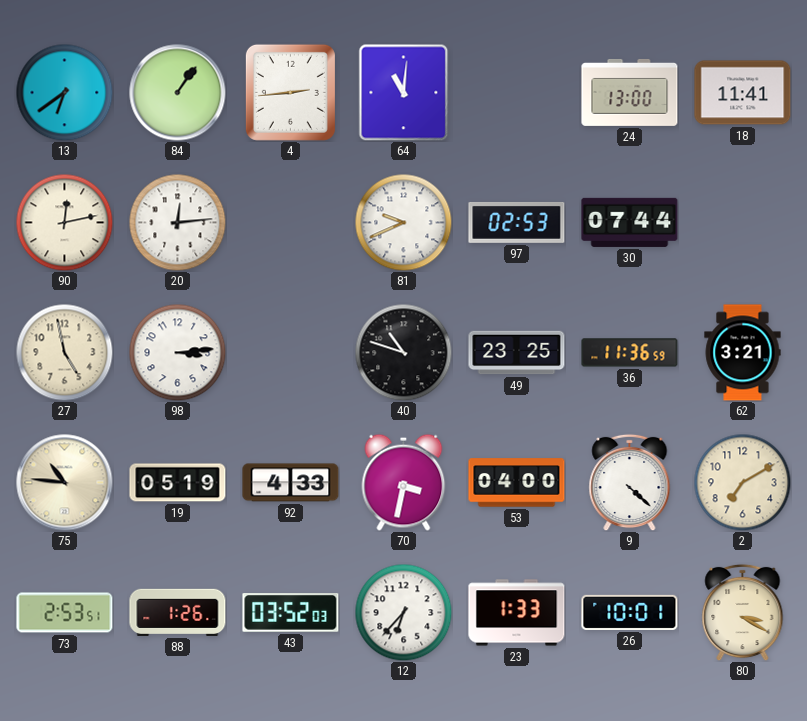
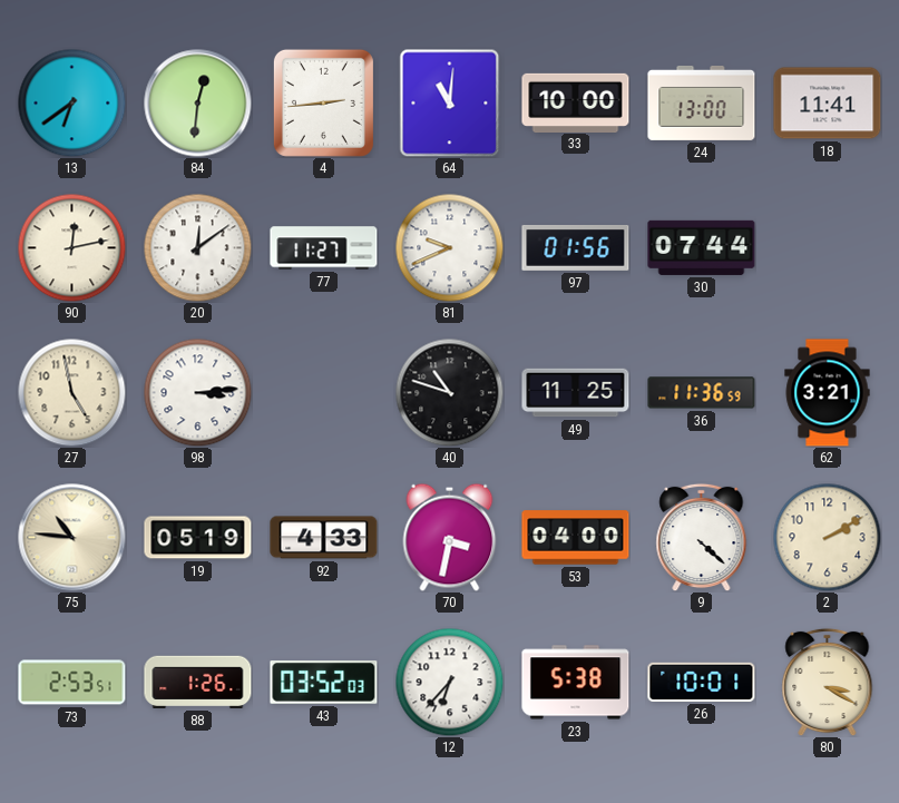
84: 1:06 -> 12:31
33: none -> 10:00
20: 12:14 -> 12:09
77: none -> 11:27
97: 02:53 -> 01:56
49: 23:25 -> 11:25
2: 7:10 -> 2:10
23: 1:33 -> 5:38
